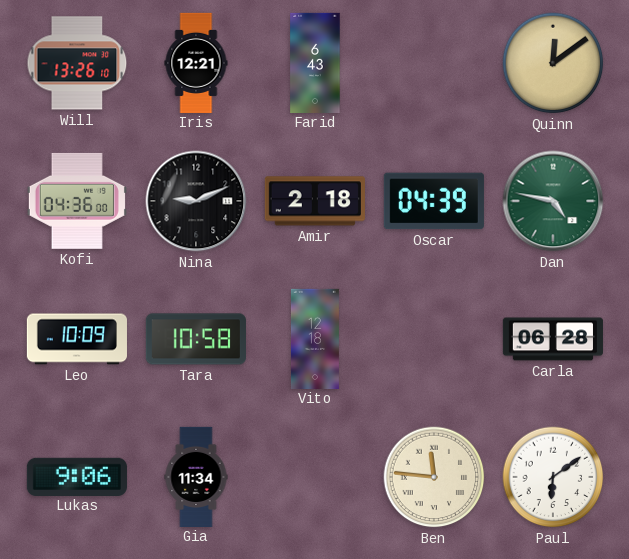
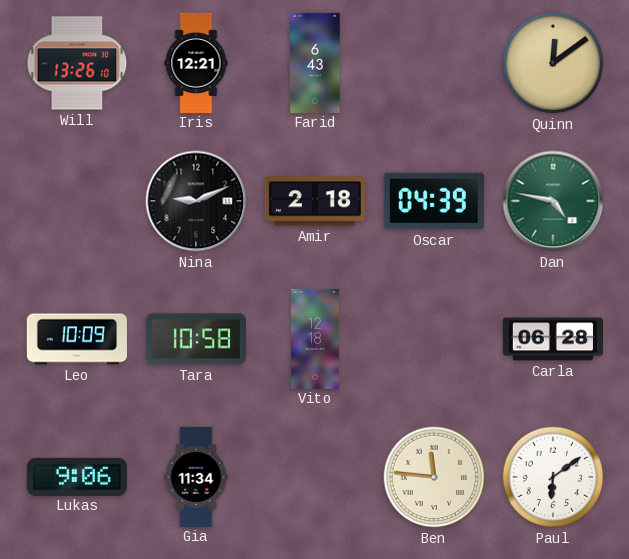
Kofi: 04:36 -> none
